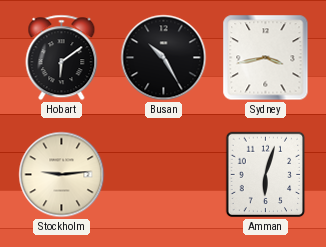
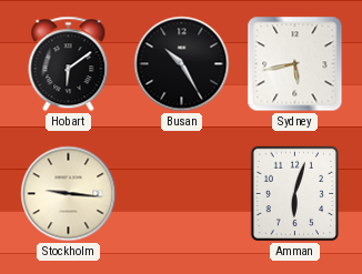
Sydney: 3:43 -> 5:43
Stockholm: 9:14 -> 9:16
